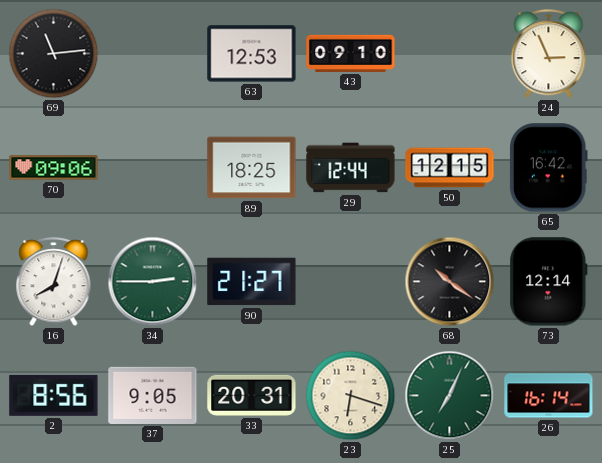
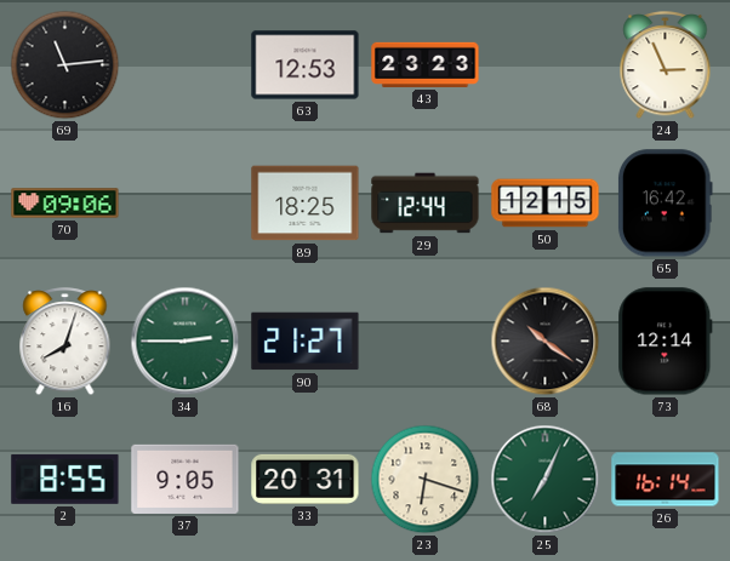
43: 09:10 -> 23:23
2: 8:56 -> 8:55
